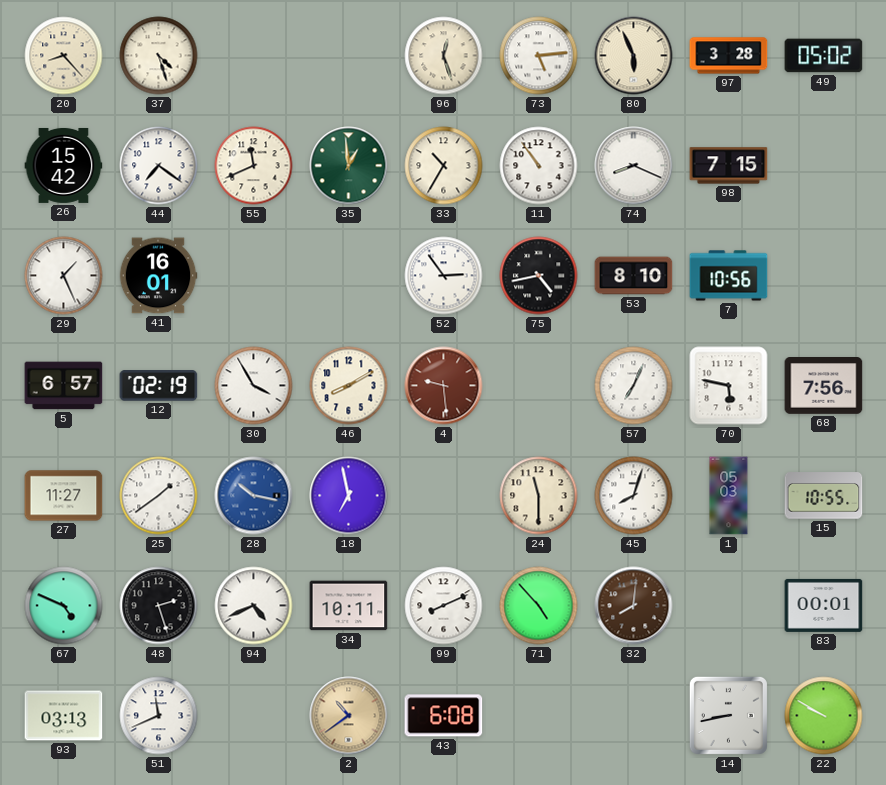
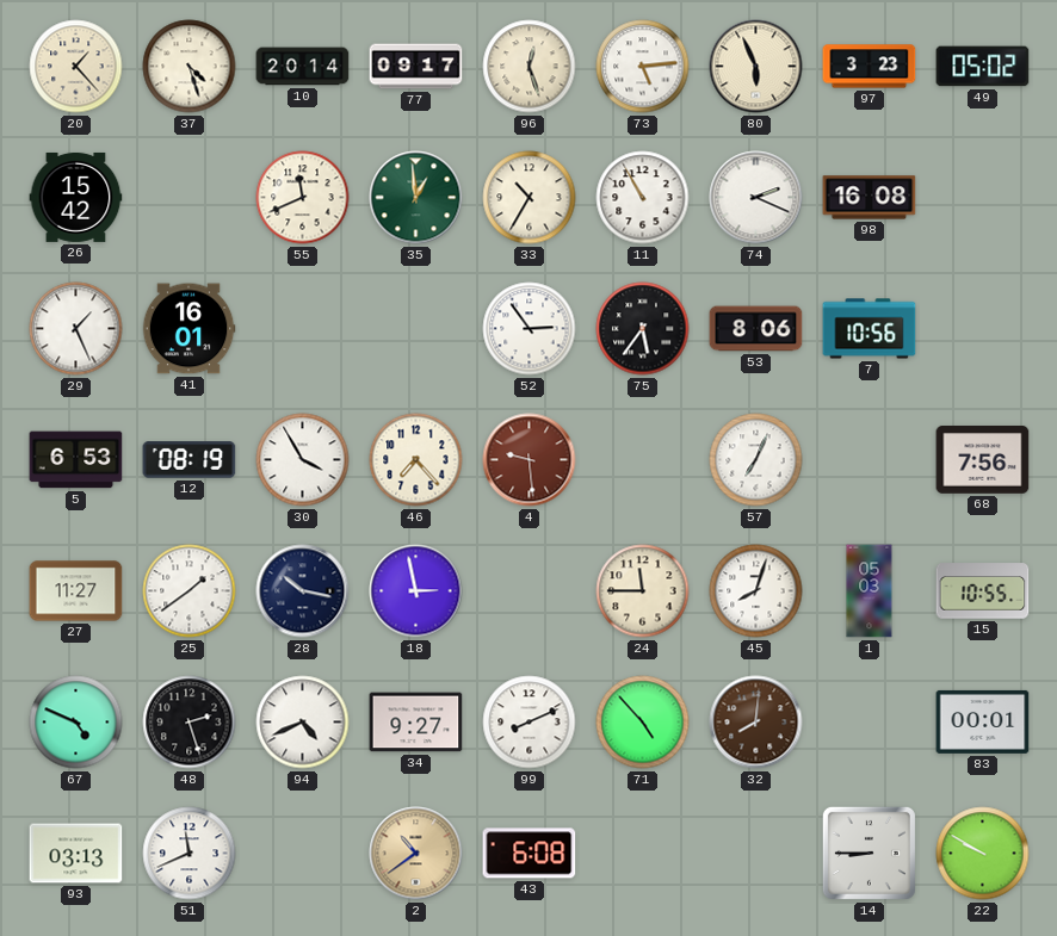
20: 8:23 -> 1:23
10: none -> 20:14
77: none -> 09:17
97: 3:28 -> 3:23
44: 7:21 -> none
11: 10:54 -> 10:55
74: 8:19 -> 2:19
98: 7:15 -> 16:08
75: 4:43 -> 5:36
53: 8:10 -> 8:06
5: 6:57 -> 6:53
12: 02:19 -> 08:19
46: 8:10 -> 7:23
70: 5:47 -> none
28 dial: blue -> navy
18: 6:58 -> 2:58
24: 11:30 -> 11:45
34: 10:11 -> 9:27
14: 8:43 -> 8:45
